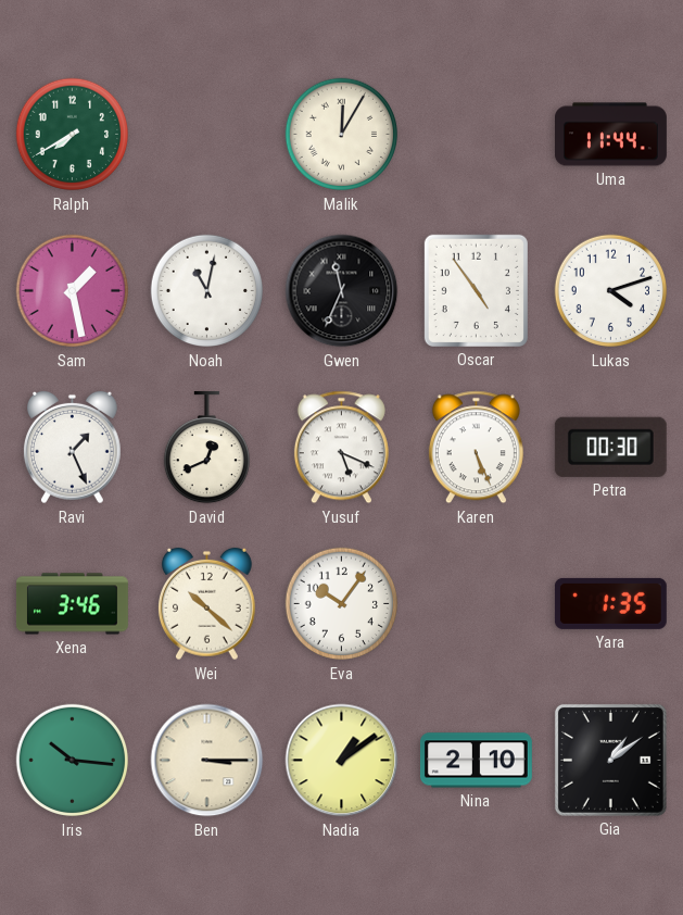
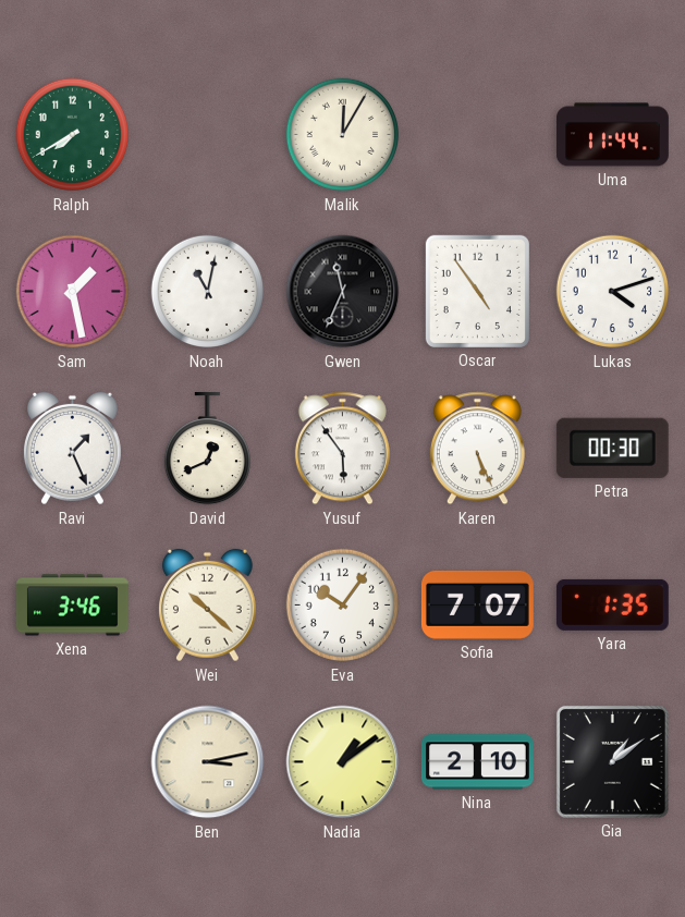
Yusuf: 5:19 -> 5:54
Sofia: none -> 7:07
Iris: 10:16 -> none
Ben: 3:15 -> 3:13
